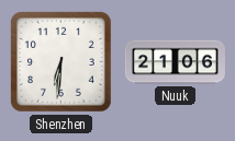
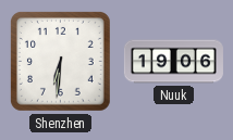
Nuuk: 21:06 -> 19:06
